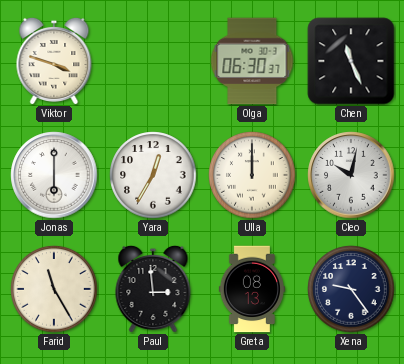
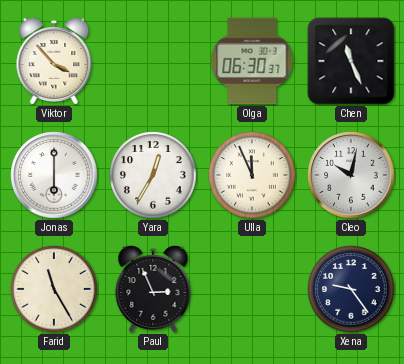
Viktor: 3:48 -> 3:53
Ulla: 12:00 -> 11:56
Paul: 2:59 -> 2:56
Greta: 08:13 -> none
